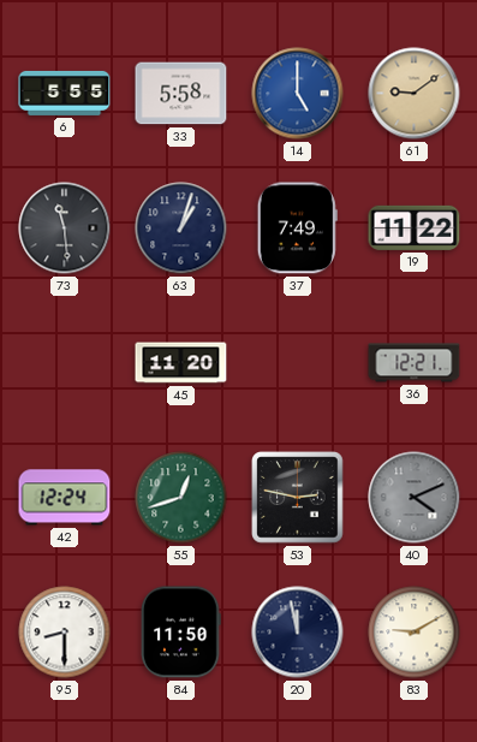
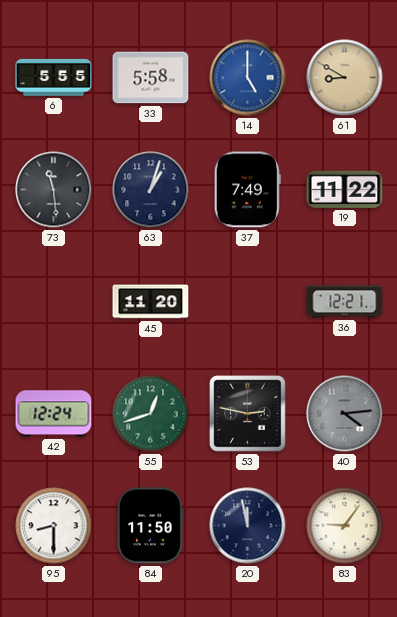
61: 9:09 -> 8:50
40: 4:11 -> 4:14
83: 9:10 -> 9:06
